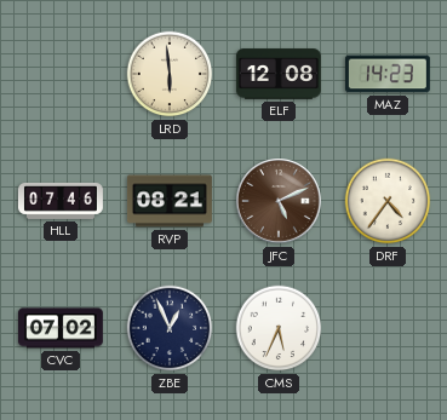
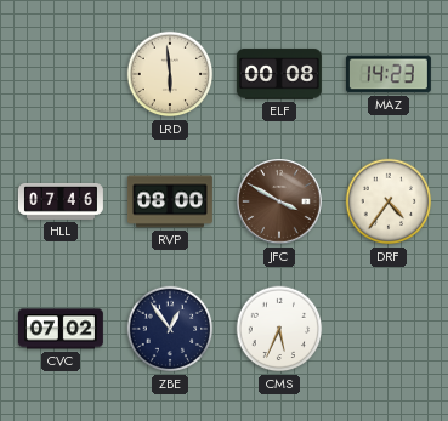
ELF: 12:08 -> 00:08
RVP: 08:21 -> 08:00
JFC: 5:11 -> 3:50
ZBE: 12:56 -> 12:54
